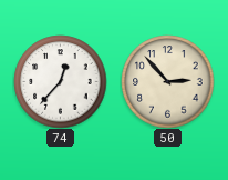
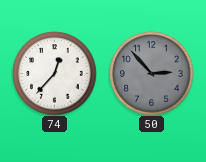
50 dial: cream -> grey
